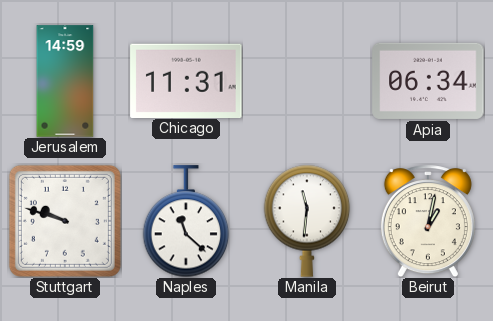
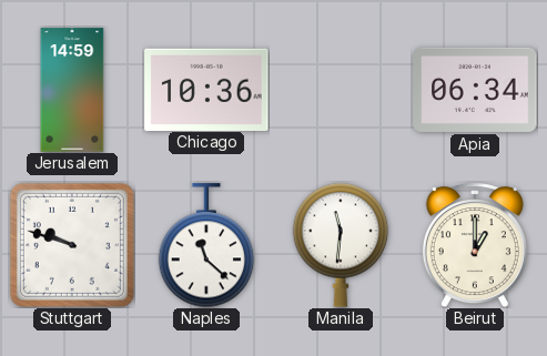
Chicago: 11:31 -> 10:36
Beirut: 1:02 -> 1:00
